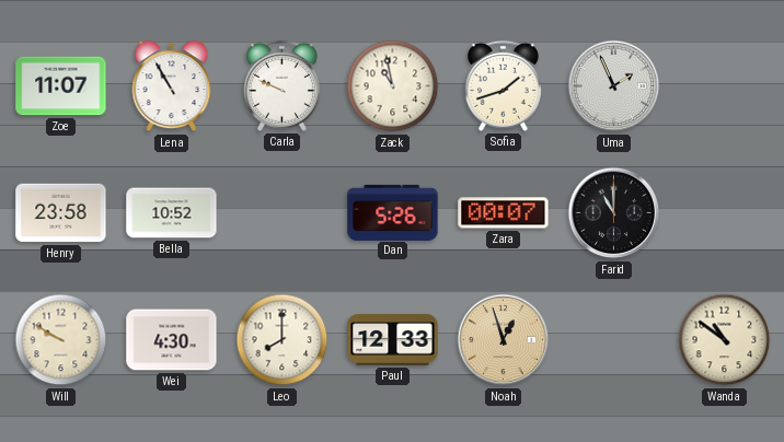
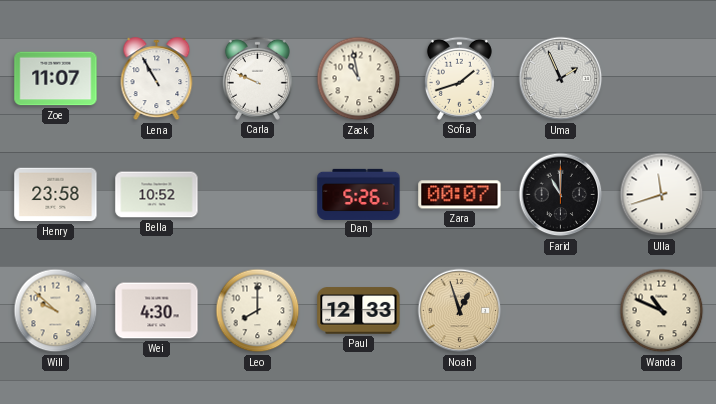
Ulla: none -> 11:42
Will: 9:50 -> 9:52
Wanda: 10:51 -> 10:49
